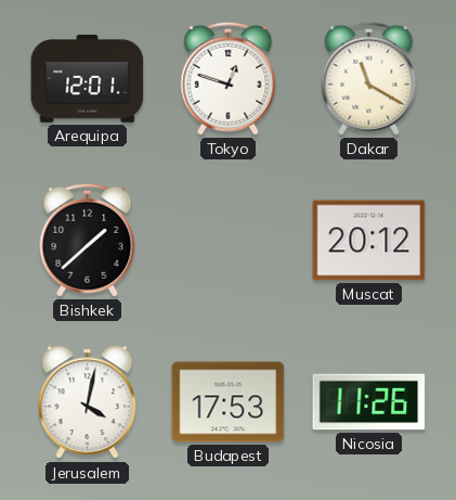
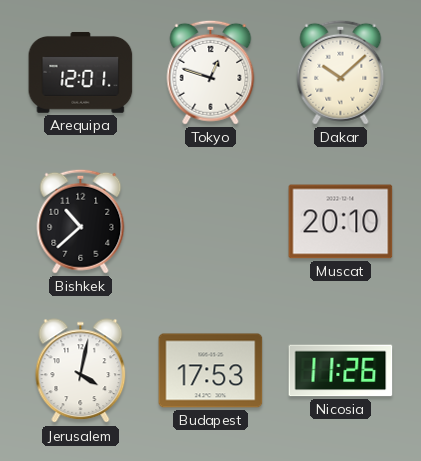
Dakar: 11:20 -> 10:08
Bishkek: 1:38 -> 10:38
Muscat: 20:12 -> 20:10
